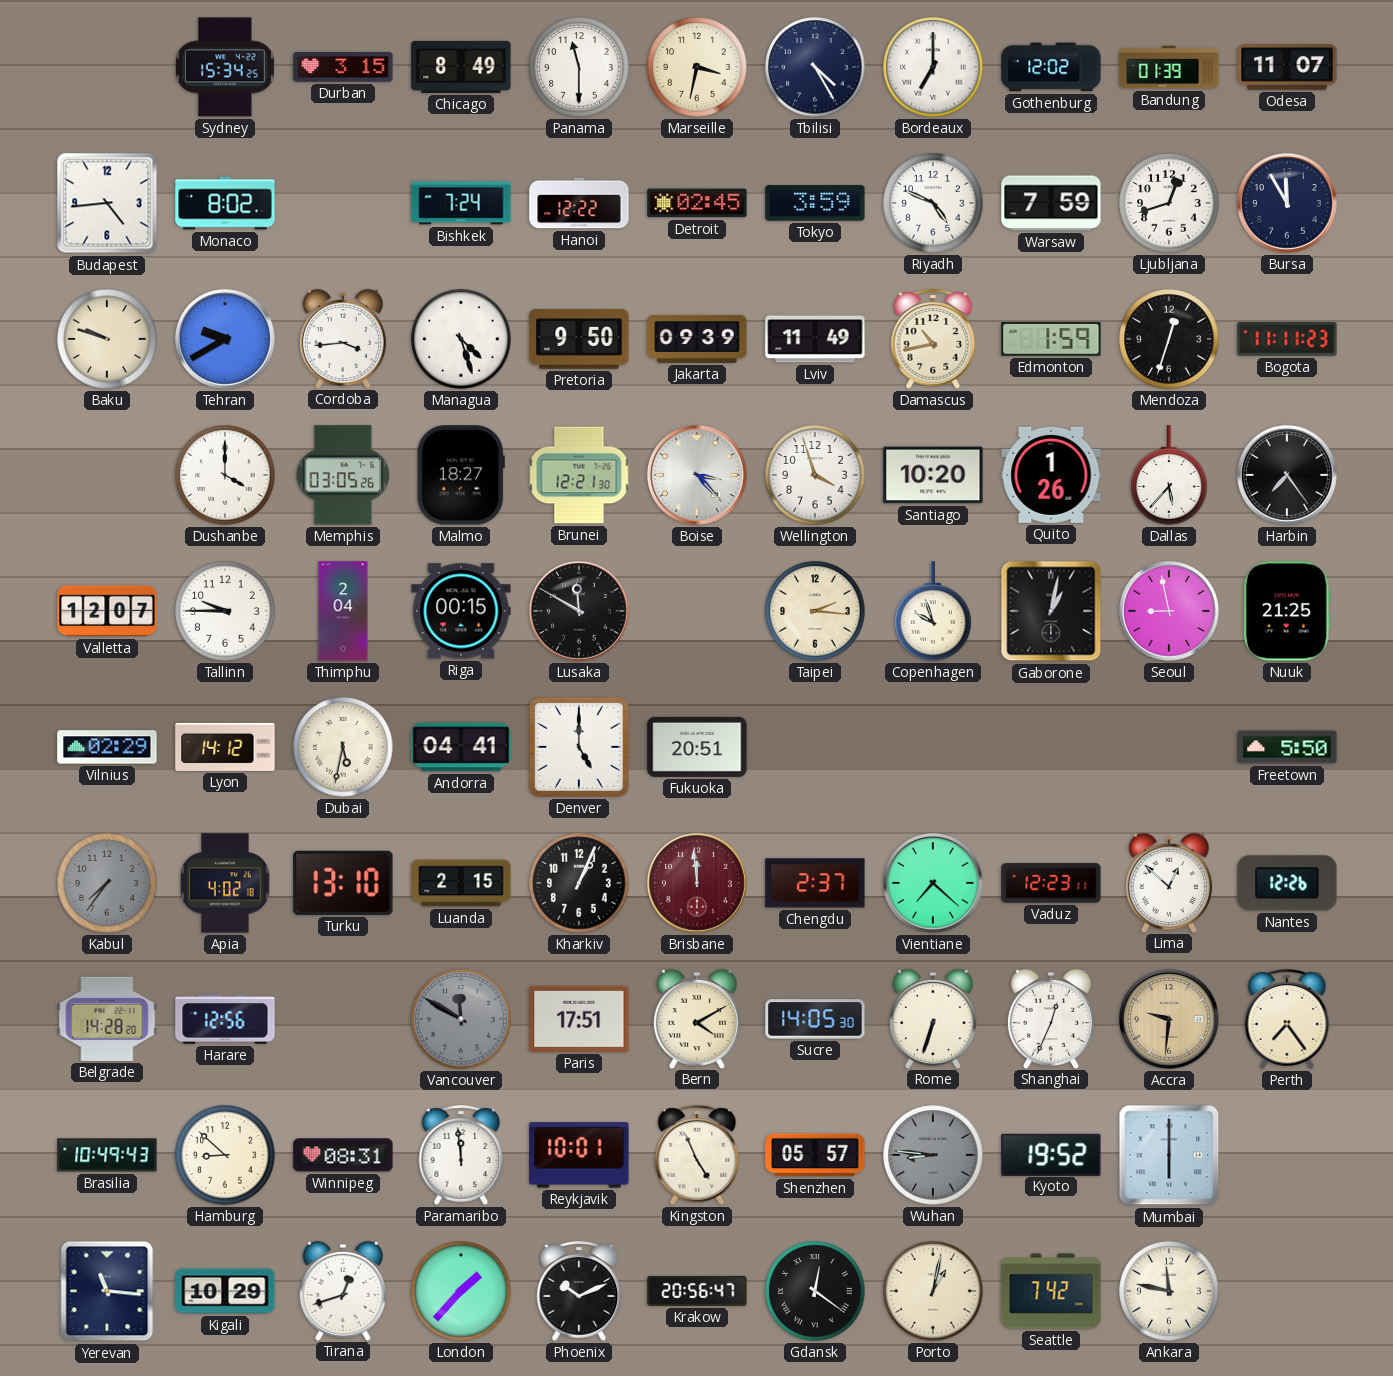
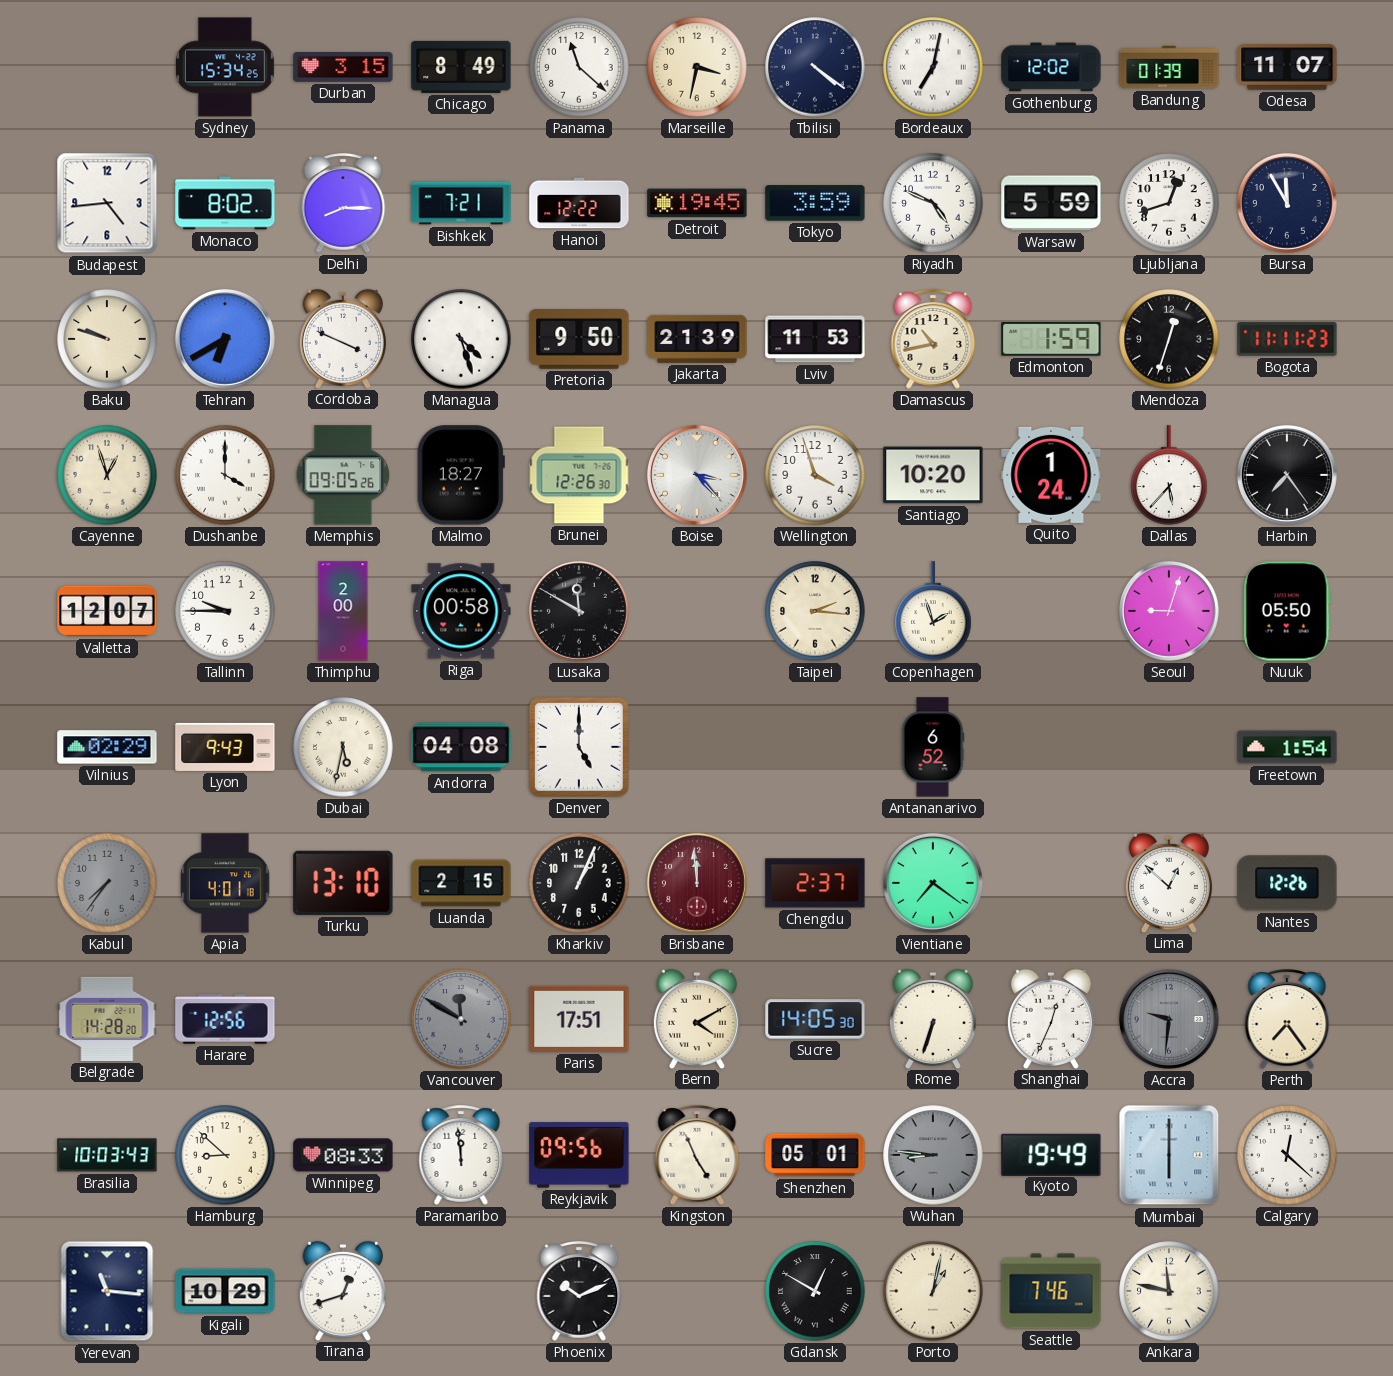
Panama: 11:30 -> 11:22
Tbilisi: 4:25 -> 4:21
Bordeaux: 7:00 -> 7:02
Delhi: none -> 8:15
Bishkek: 7:24 -> 7:21
Detroit: 02:45 -> 19:45
Warsaw: 7:59 -> 5:59
Tehran: 9:40 -> 6:40
Cordoba: 3:44 -> 3:49
Jakarta: 09:39 -> 21:39
Lviv: 11:49 -> 11:53
Cayenne: none -> 12:57
Memphis: 03:05 -> 09:05
Brunei: 12:21 -> 12:26
Quito: 1:26 -> 1:24
Thimphu: 2:04 -> 2:00
Riga: 00:15 -> 00:58
Copenhagen: 9:57 -> 1:57
Gaborone: 1:02 -> none
Seoul: 8:58 -> 9:03
Nuuk: 21:25 -> 05:50
Lyon: 14:12 -> 9:43
Andorra: 04:41 -> 04:08
Fukuoka: 20:51 -> none
Antananarivo: none -> 6:52
Freetown: 5:50 -> 1:54
Apia: 4:02 -> 4:01
Vientiane: 7:22 -> 7:21
Vaduz: 12:23 -> none
Accra dial: champagne -> grey
Brasilia: 10:49 -> 10:03
Winnipeg: 08:31 -> 08:33
Reykjavik: 10:01 -> 09:56
Shenzhen: 05:57 -> 05:01
Kyoto: 19:52 -> 19:49
Calgary: none -> 12:22
London: 1:37 -> none
Krakow: 20:56 -> none
Gdansk: 12:21 -> 12:50
Seattle: 7:42 -> 7:46
